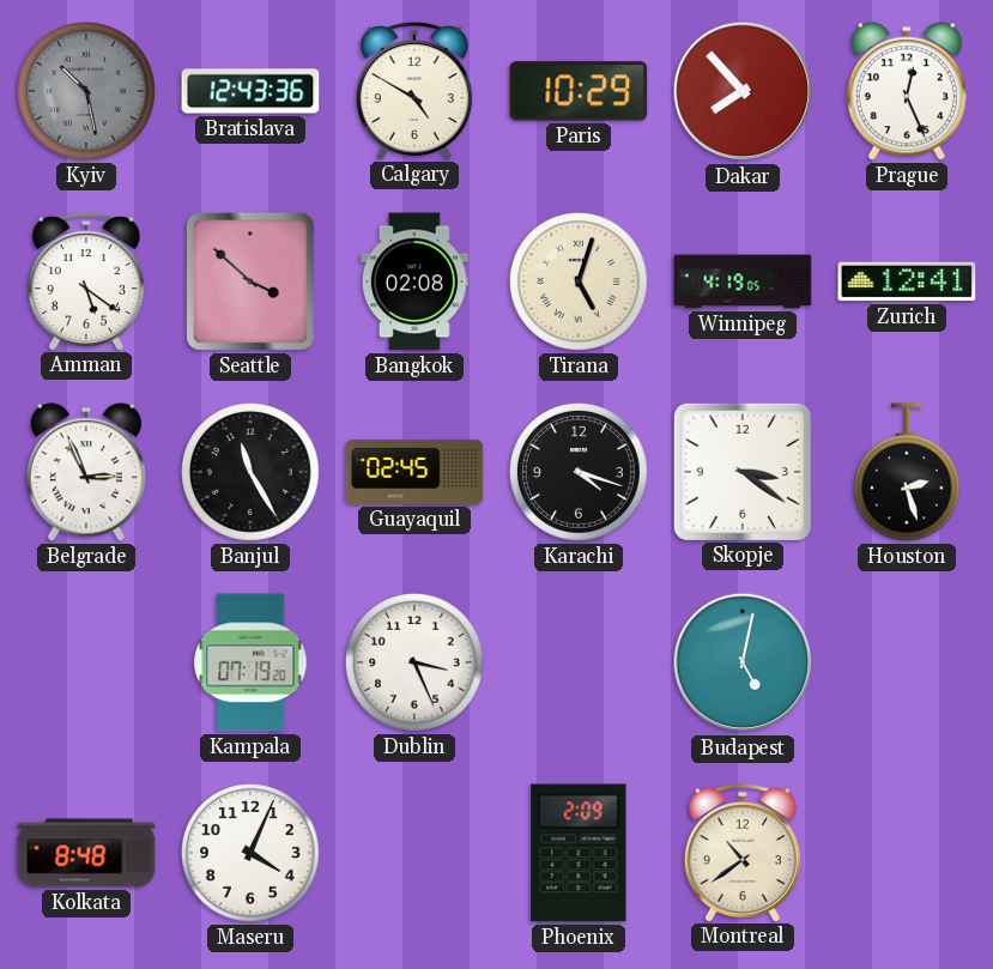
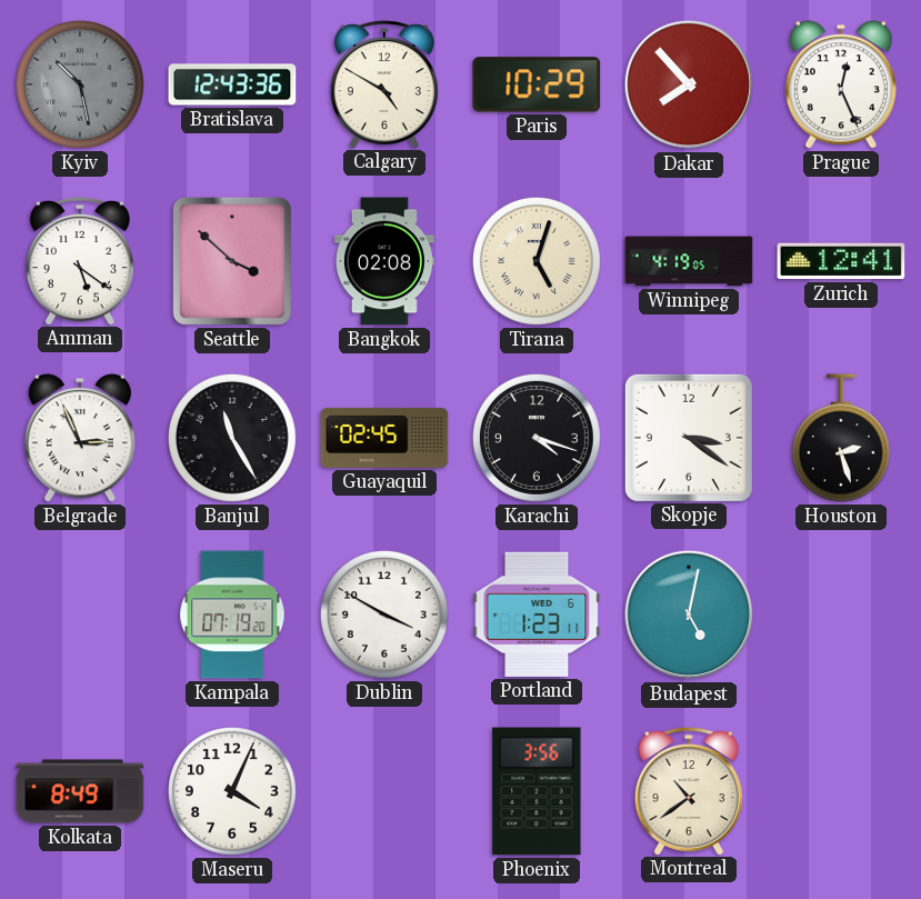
Dublin: 3:26 -> 3:50
Portland: none -> 1:23
Kolkata: 8:48 -> 8:49
Phoenix: 2:09 -> 3:56
